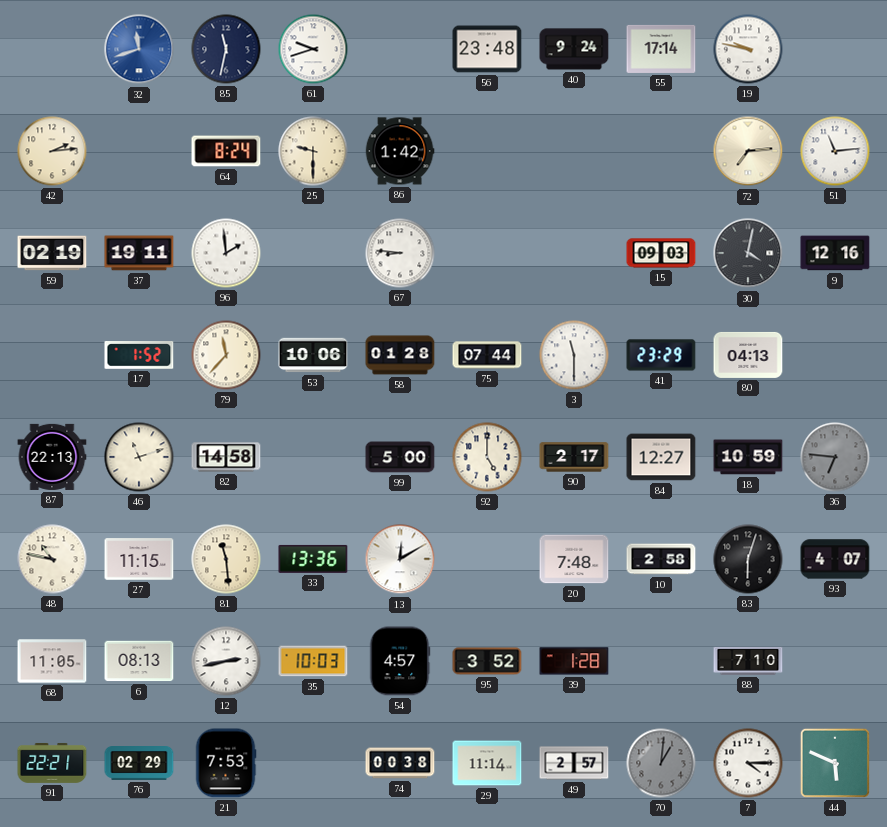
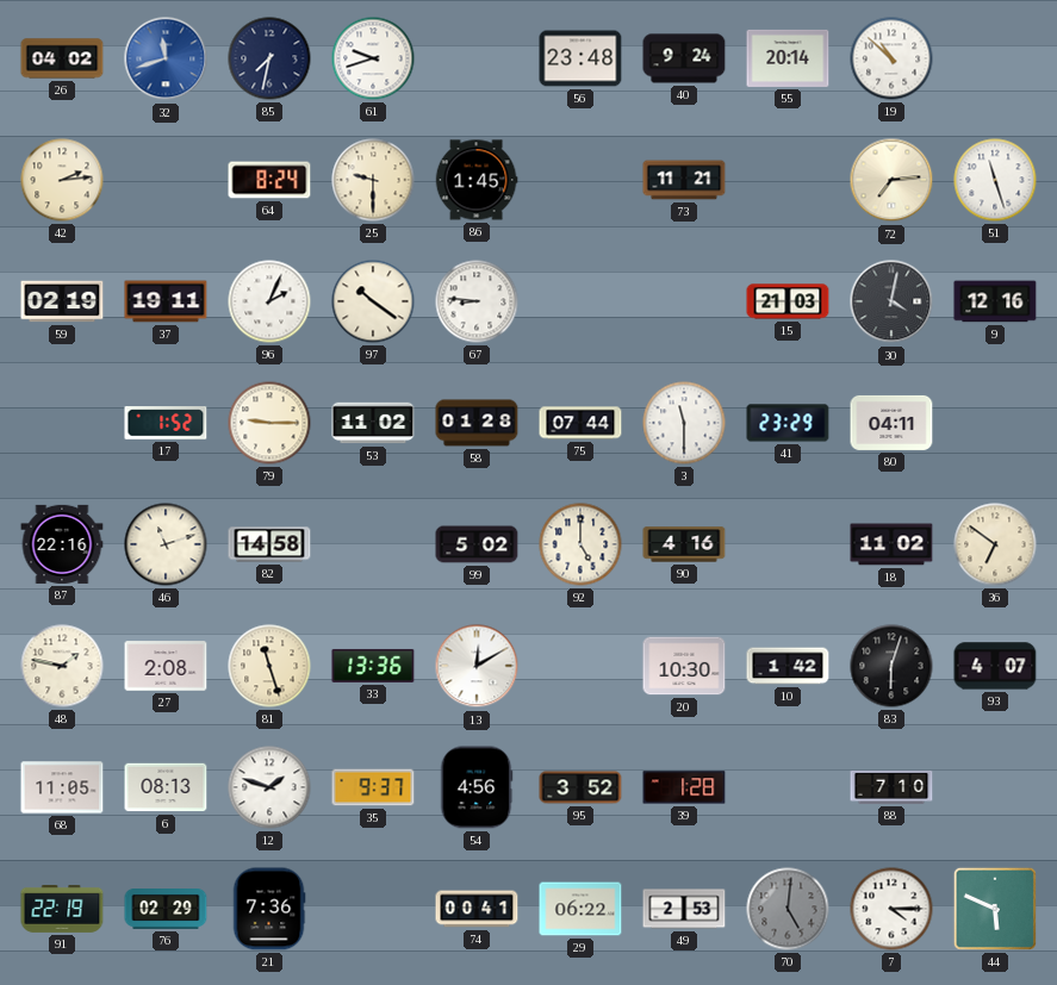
26: none -> 04:02
85: 11:32 -> 7:32
55: 17:14 -> 20:14
19: 9:47 -> 10:52
86: 1:42 -> 1:45
73: none -> 11:21
51: 11:14 -> 11:27
96: 1:59 -> 2:04
97: none -> 10:21
15: 09:03 -> 21:03
79: 11:37 -> 9:15
53: 10:06 -> 11:02
80: 04:13 -> 04:11
87: 22:13 -> 22:16
99: 5:00 -> 5:02
90: 2:17 -> 4:16
84: 12:27 -> none
18: 10:59 -> 11:02
36: 6:46 -> 6:51
36 dial: grey -> cream
48: 10:47 -> 1:47
27: 11:15 -> 2:08
81: 11:29 -> 11:27
20: 7:48 -> 10:30
10: 2:58 -> 1:42
12: 2:43 -> 1:48
35: 10:03 -> 9:37
54: 4:57 -> 4:56
91: 22:21 -> 22:19
21: 7:53 -> 7:36
74: 00:38 -> 00:41
29: 11:14 -> 06:22
49: 2:57 -> 2:53
70: 1:01 -> 5:01
